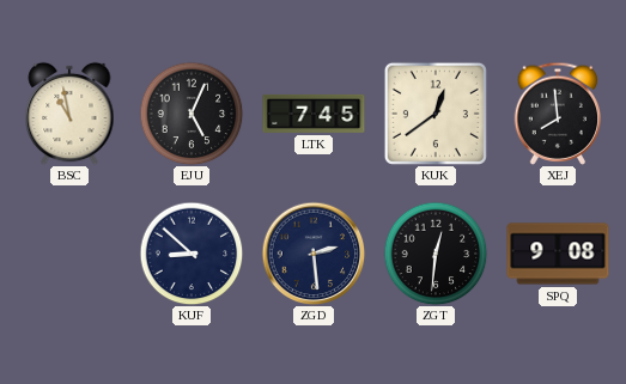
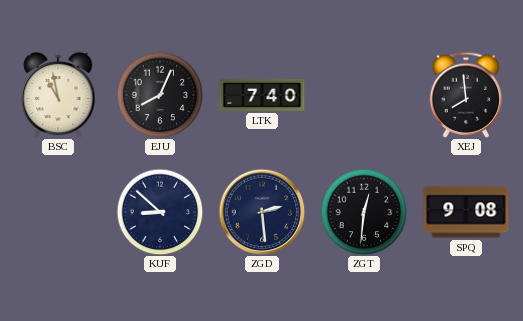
EJU: 5:04 -> 8:04
LTK: 7:45 -> 7:40
KUK: 12:39 -> none
